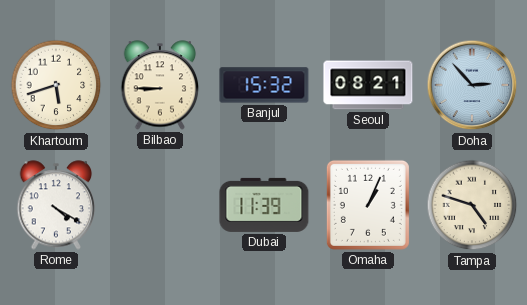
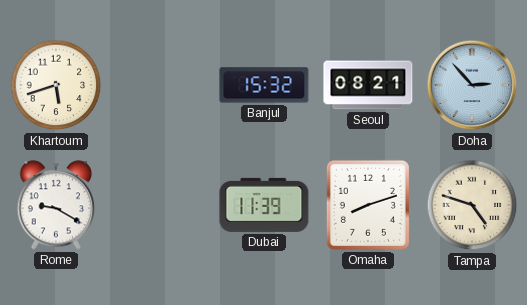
Bilbao: 8:45 -> none
Rome: 4:20 -> 9:20
Omaha: 1:04 -> 8:12
